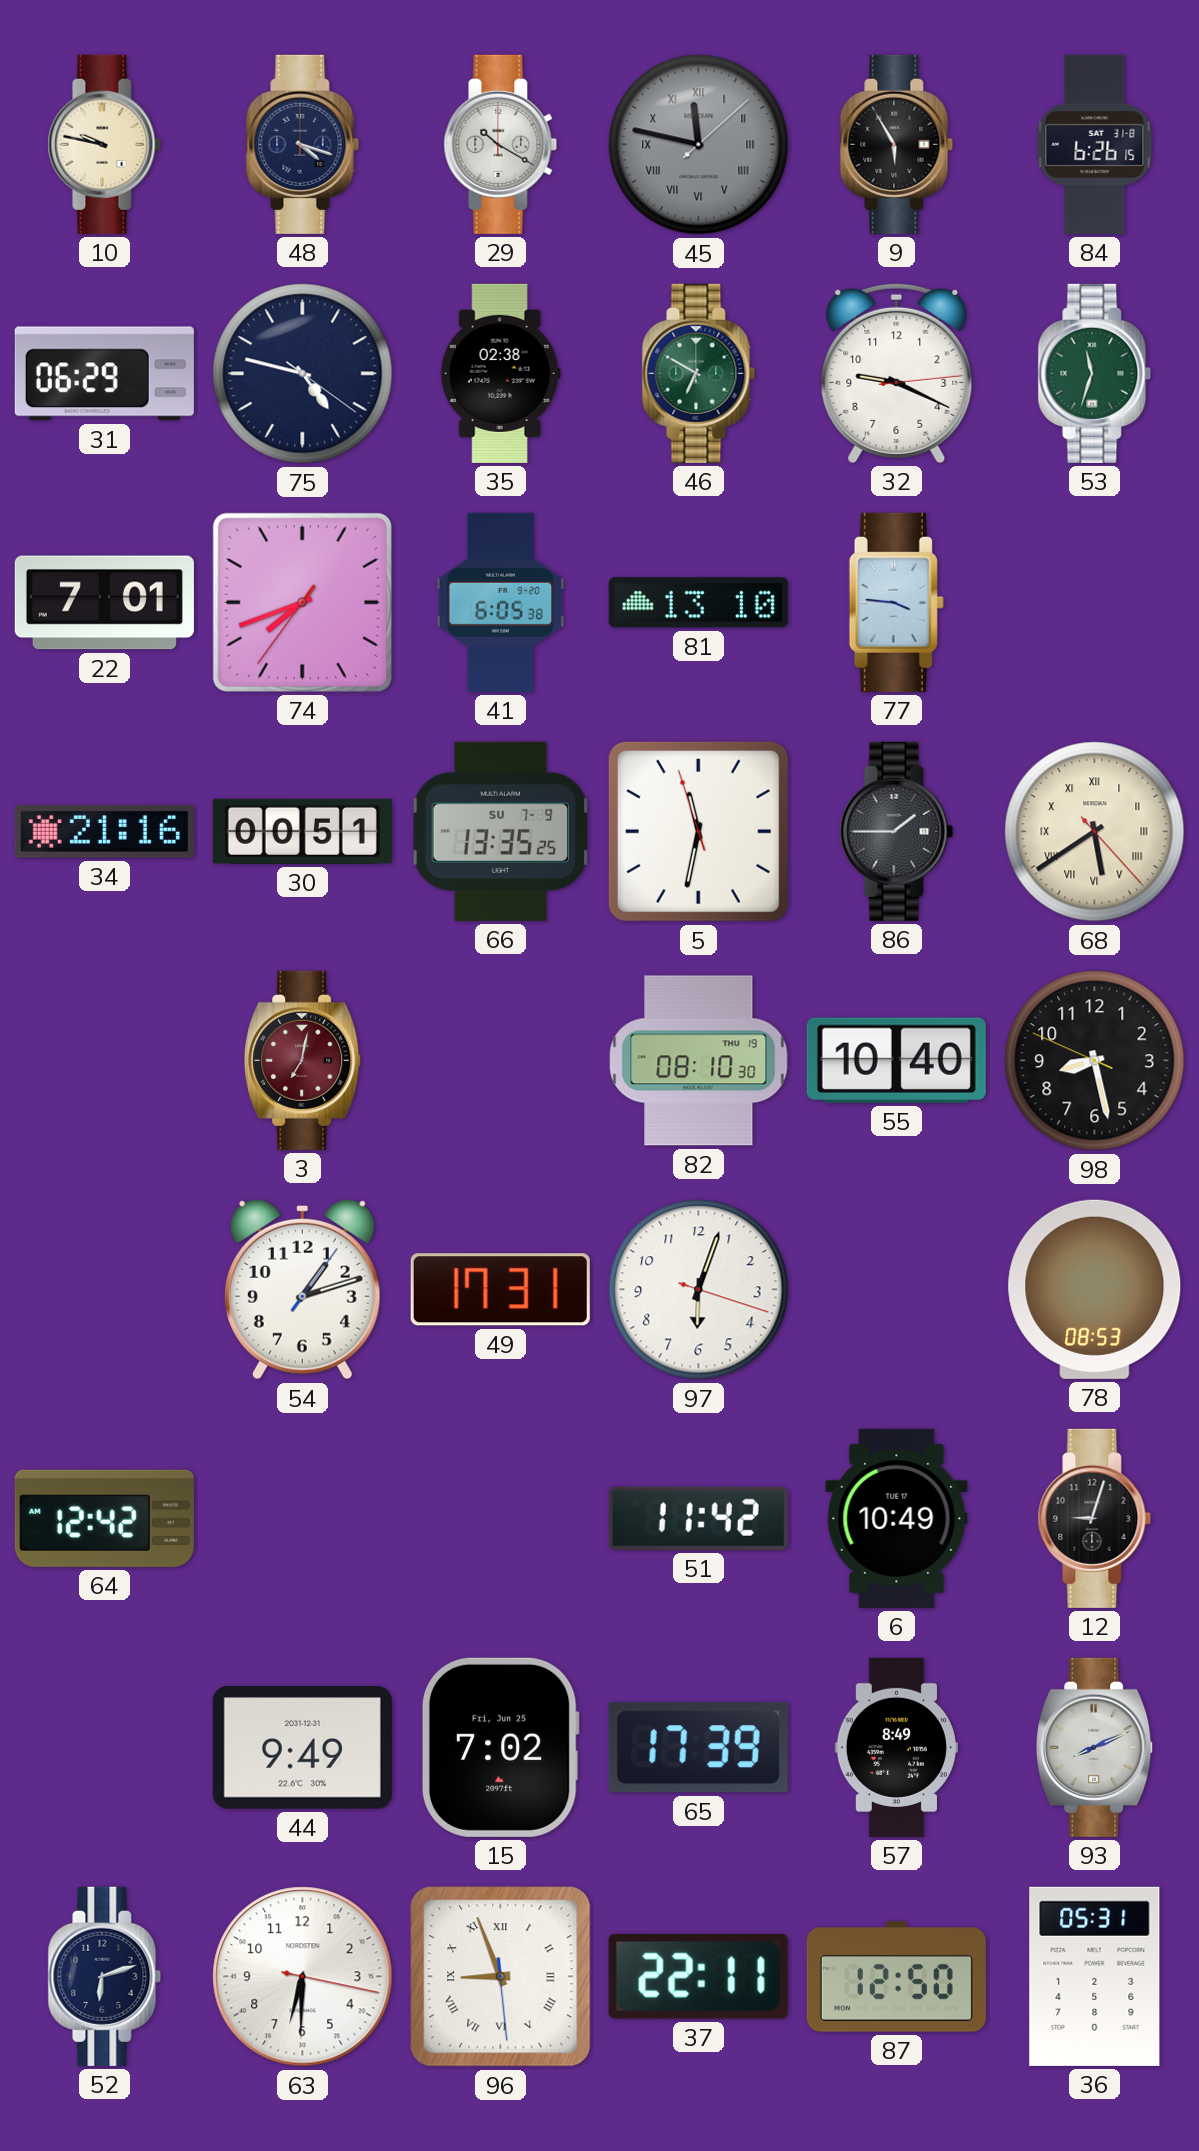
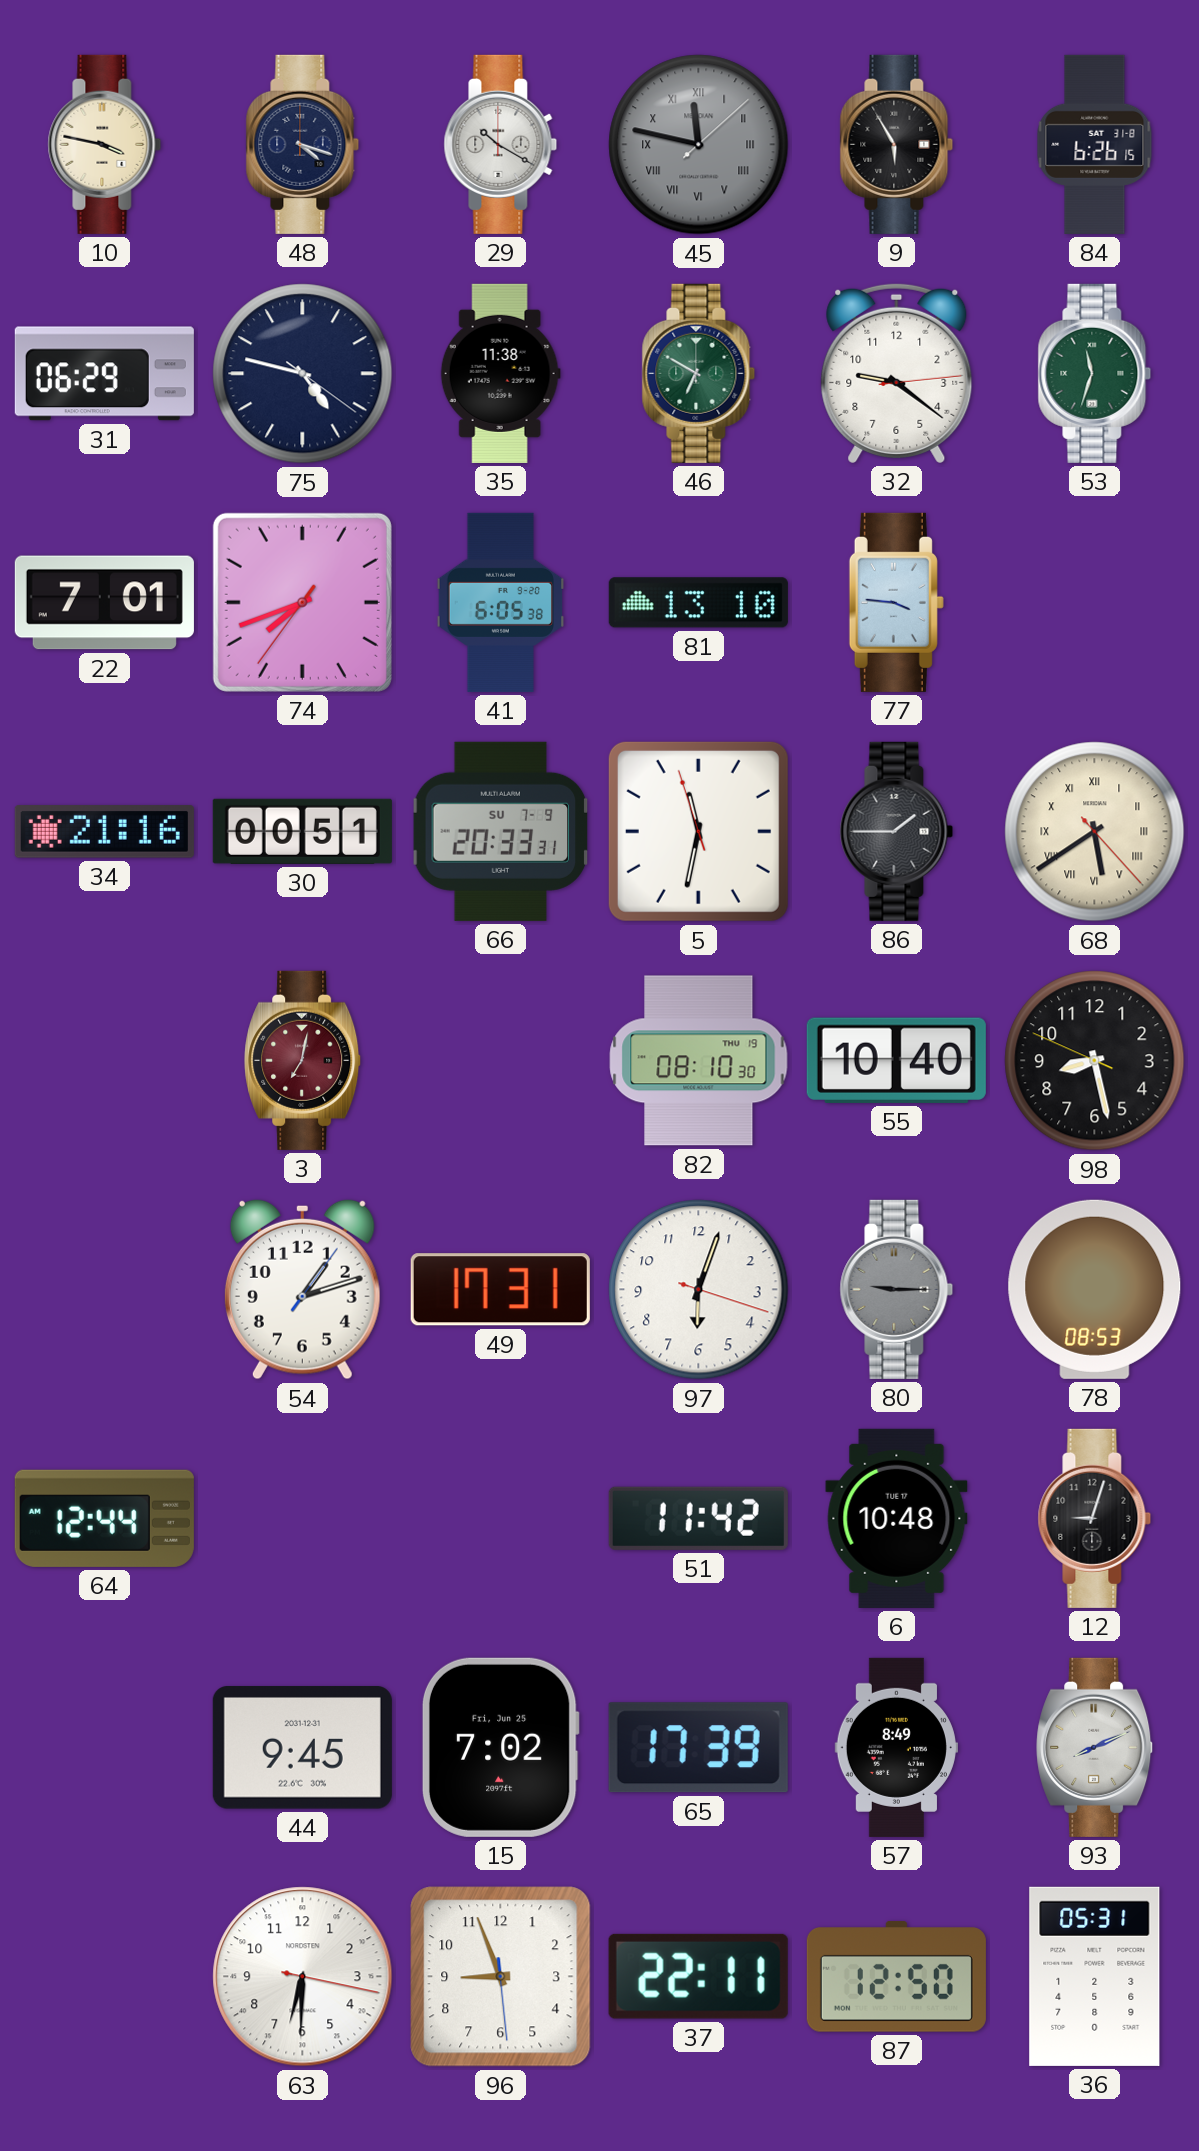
10: 9:47 -> 3:47
35: 02:38 -> 11:38
32: 9:19 -> 9:21
66: 13:35 -> 20:33
80: none -> 9:15
64: 12:42 -> 12:44
6: 10:49 -> 10:48
44: 9:49 -> 9:45
52: 6:12 -> none
96 numerals: Roman -> Arabic
